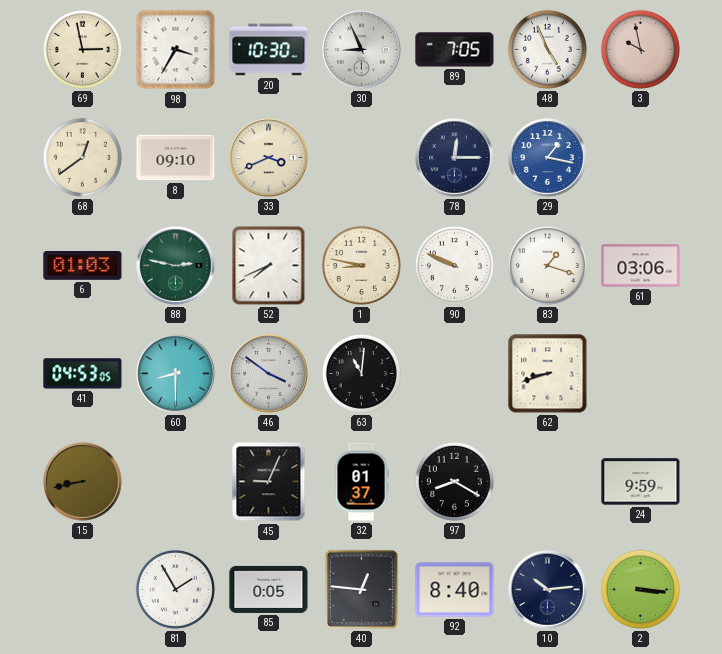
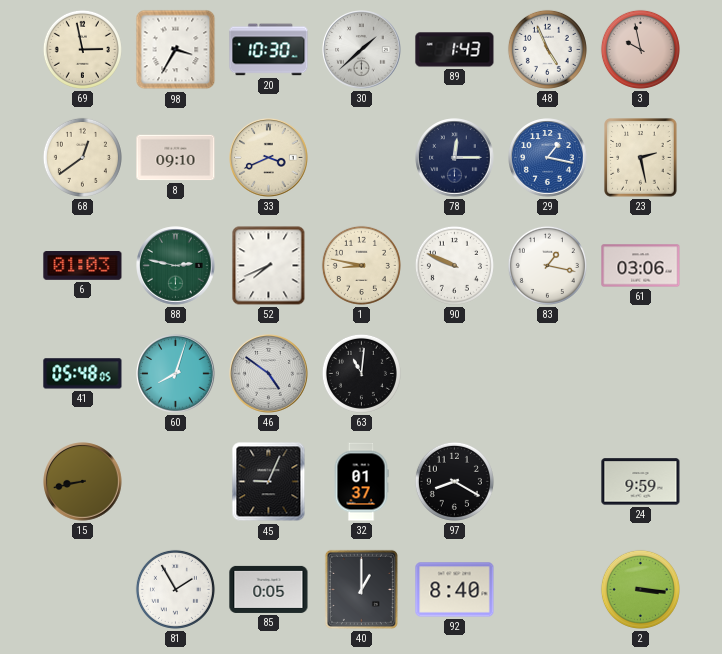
30: 8:56 -> 1:38
89: 7:05 -> 1:43
23: none -> 2:28
83: 1:18 -> 1:17
41: 04:53 -> 05:48
60: 8:30 -> 8:03
46: 3:51 -> 4:51
62: 8:42 -> none
40: 12:46 -> 1:00
10: 10:14 -> none
